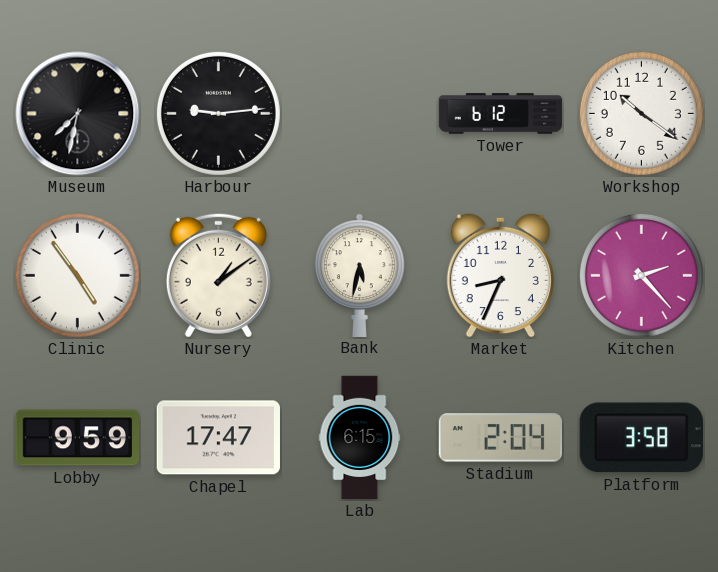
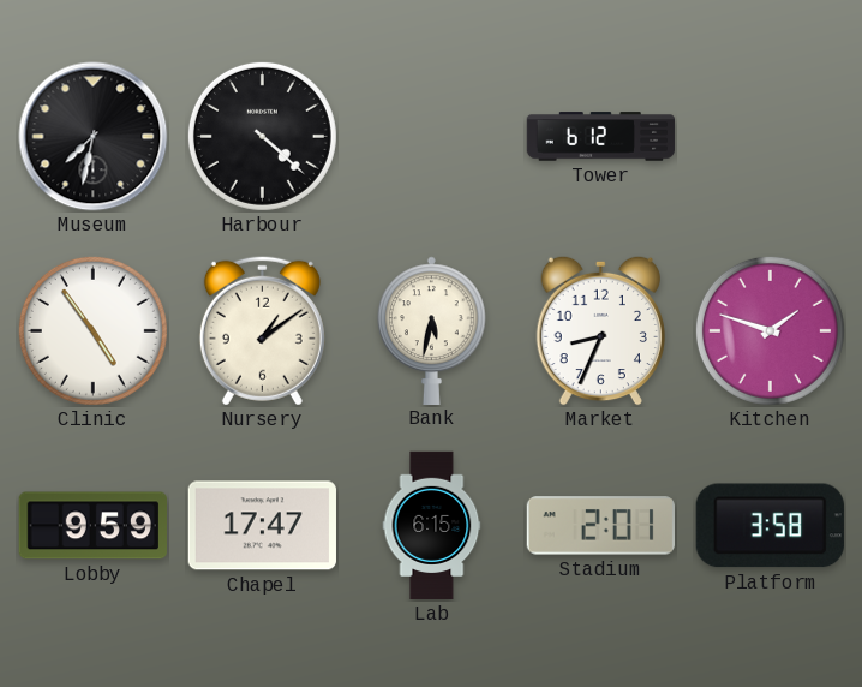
Harbour: 9:14 -> 4:22
Workshop: 10:21 -> none
Kitchen: 2:23 -> 1:48
Stadium: 2:04 -> 2:01
